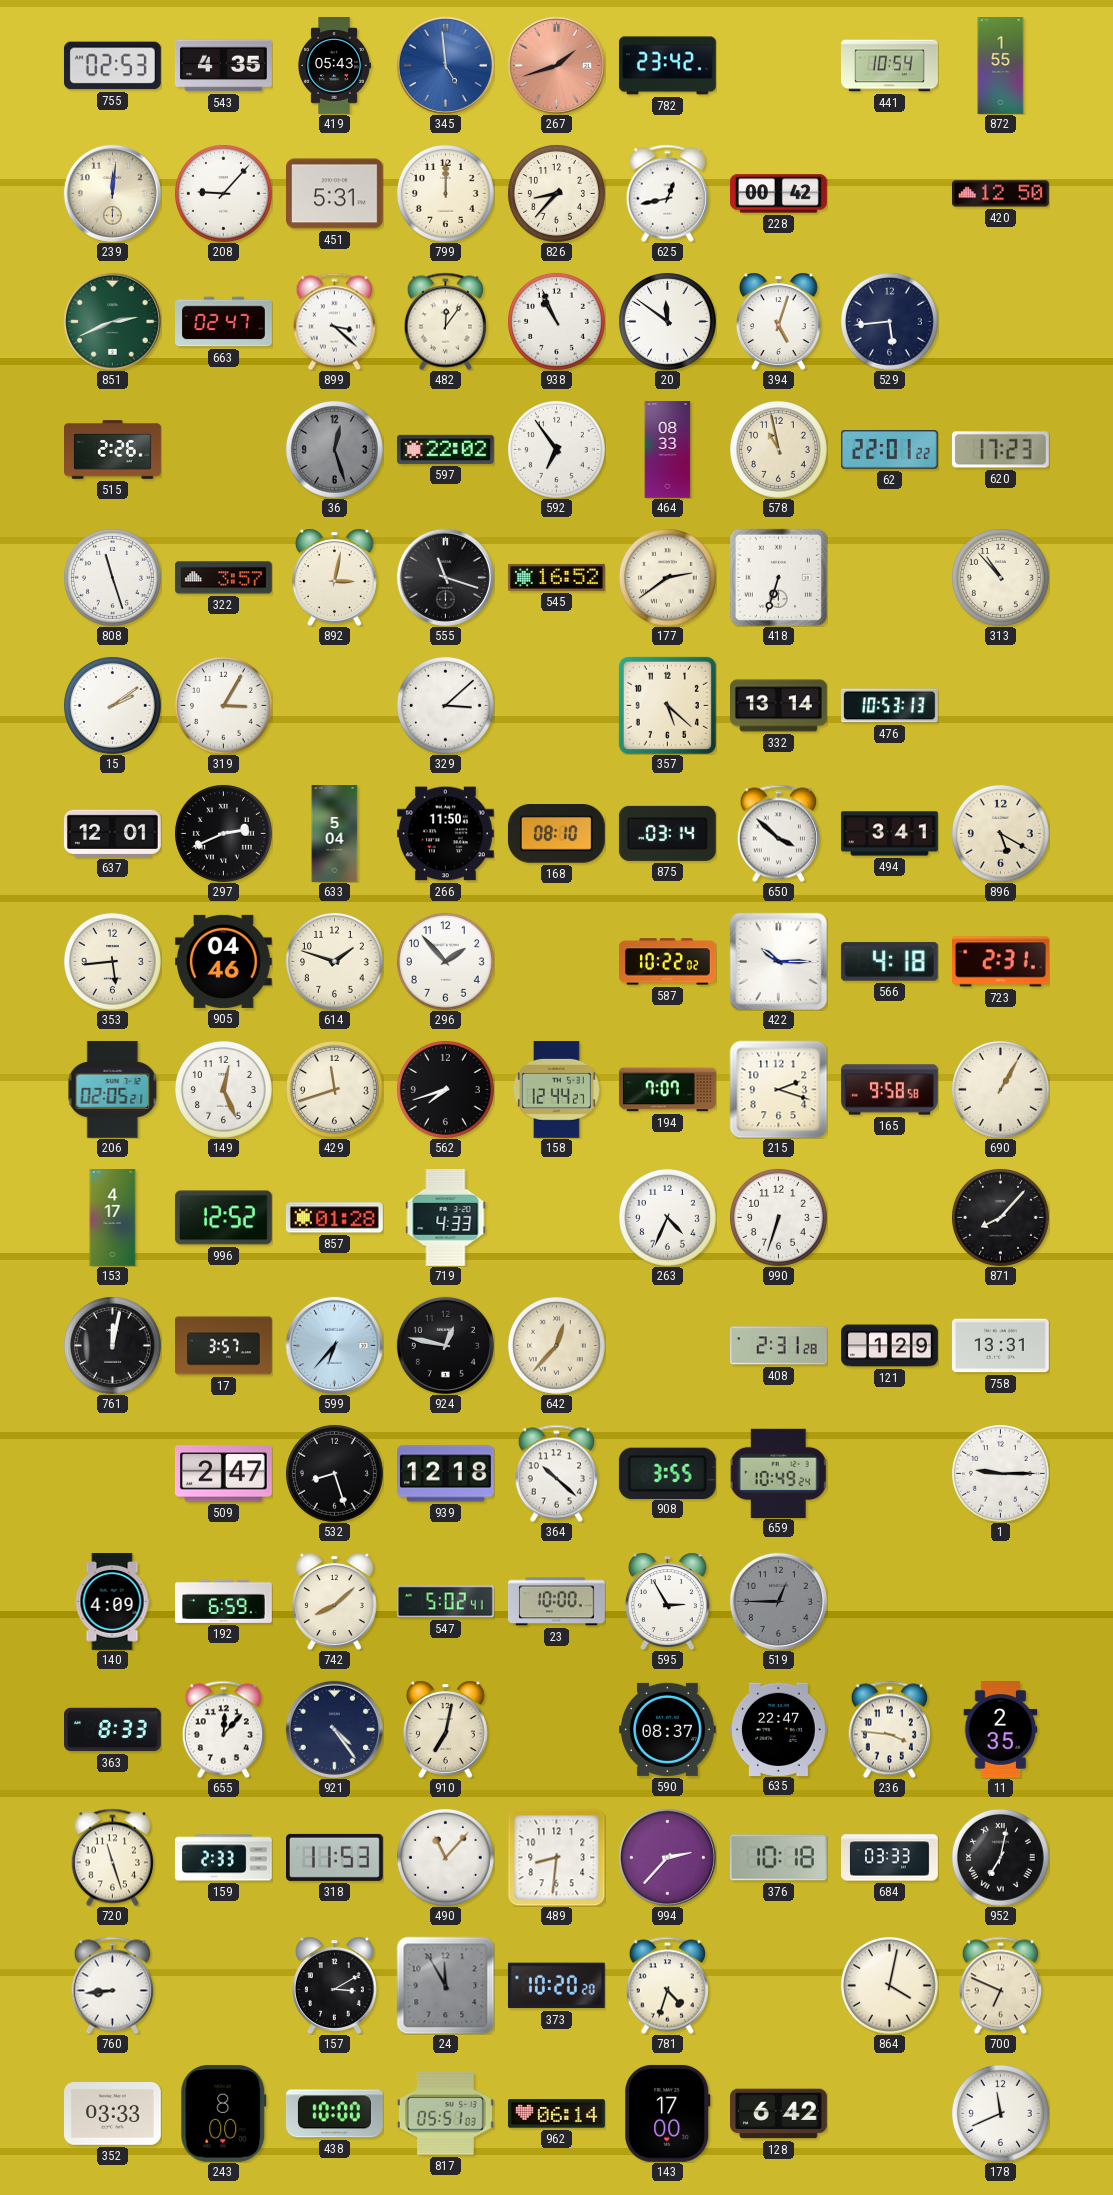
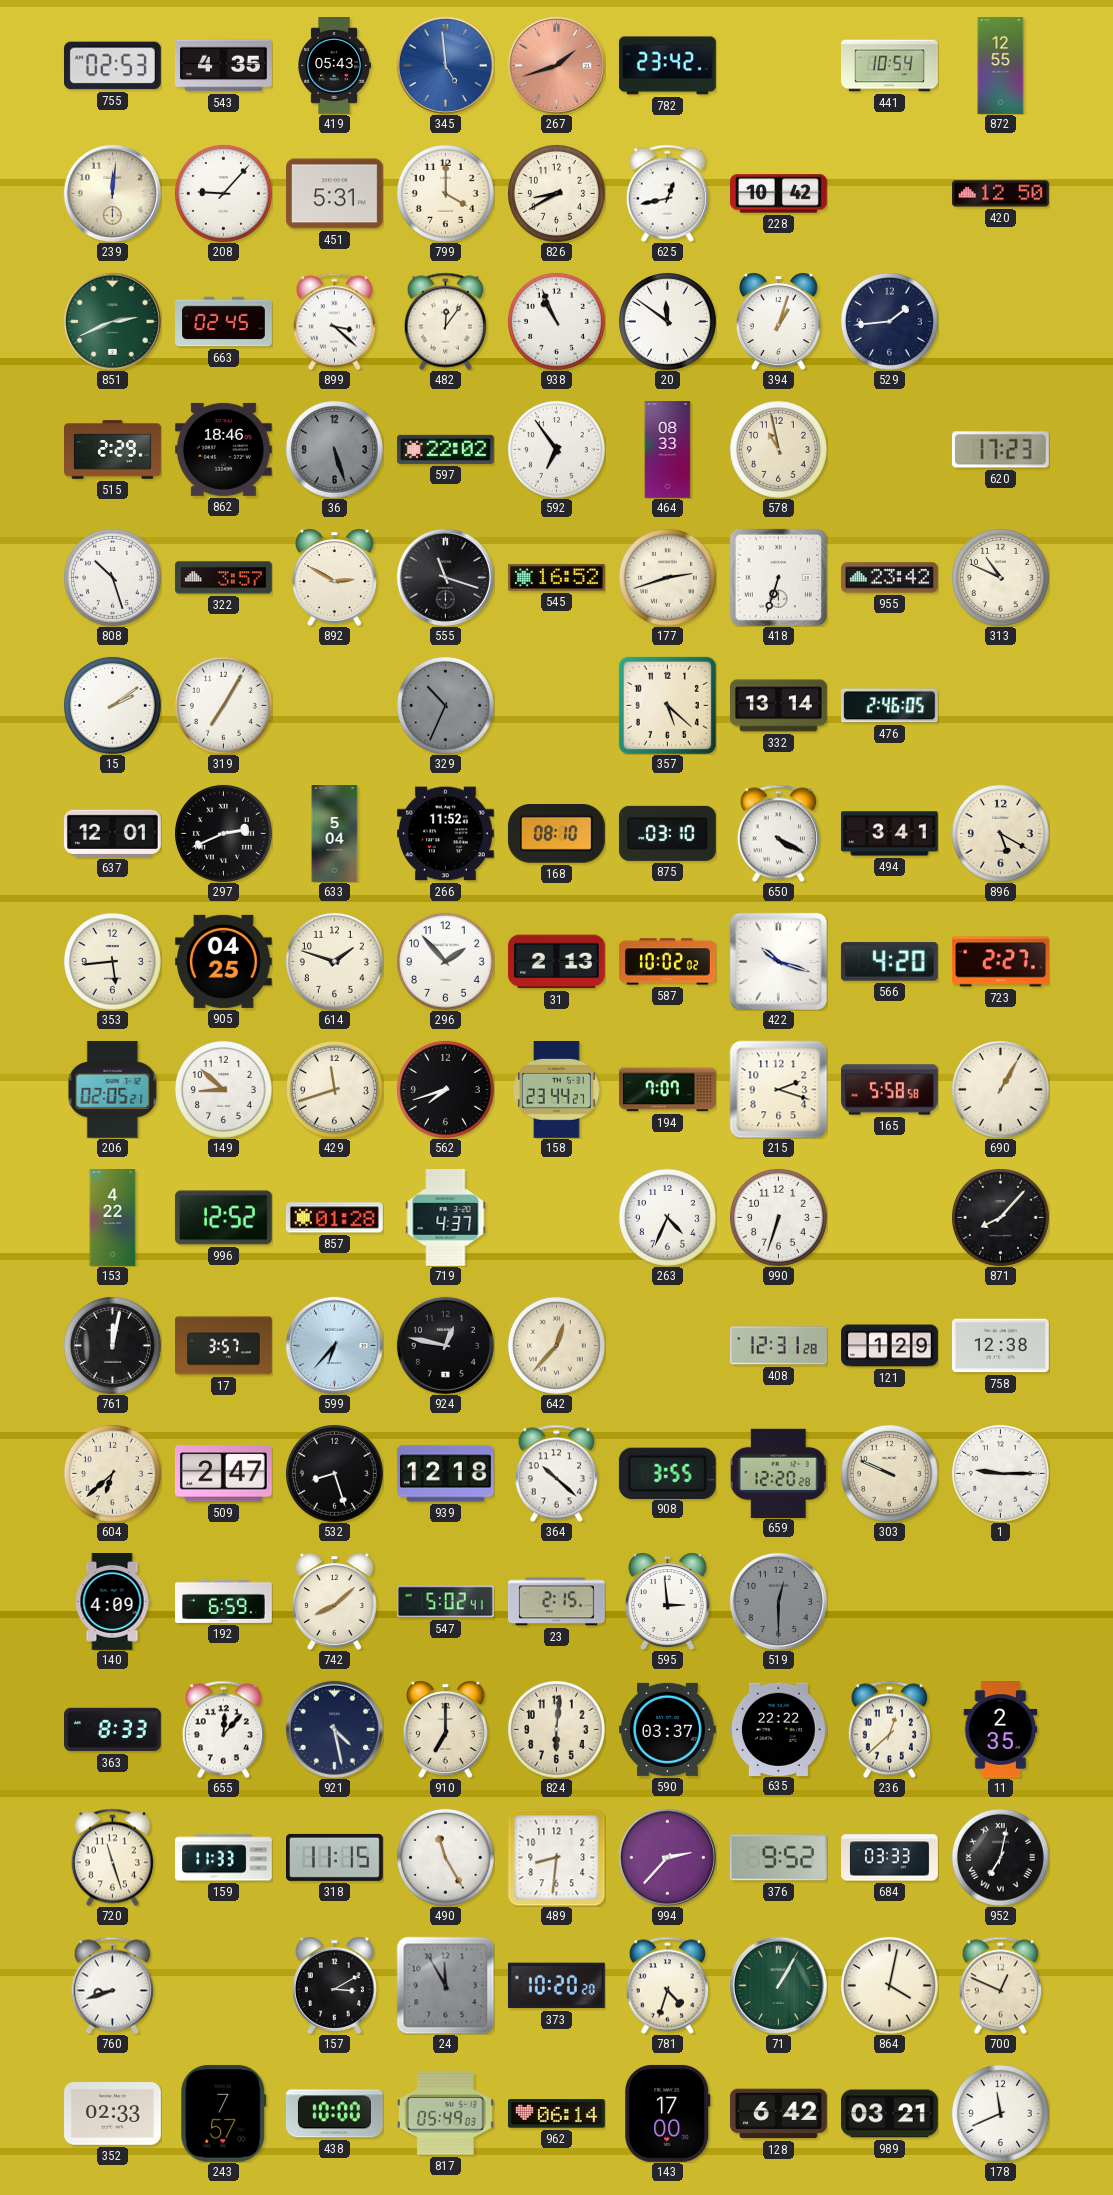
872: 1:55 -> 12:55
799: 12:00 -> 4:00
826: 8:37 -> 8:40
228: 00:42 -> 10:42
663: 02:47 -> 02:45
394: 5:03 -> 1:03
529: 5:44 -> 1:44
515: 2:26 -> 2:29
862: none -> 18:46
36: 12:27 -> 5:27
62: 22:01 -> none
808: 11:27 -> 10:27
892: 3:02 -> 2:50
177: 2:39 -> 2:42
955: none -> 23:42
313: 10:53 -> 10:49
319: 3:05 -> 7:05
329: 3:08 -> 10:34
329 dial: white -> grey
476: 10:53 -> 2:46
266: 11:50 -> 11:52
875: 03:14 -> 03:10
650: 3:52 -> 4:20
905: 04:46 -> 04:25
31: none -> 2:13
587: 10:22 -> 10:02
422: 10:15 -> 10:18
566: 4:18 -> 4:20
723: 2:31 -> 2:27
149: 12:26 -> 8:52
158: 12:44 -> 23:44
165: 9:58 -> 5:58
153: 4:17 -> 4:22
719: 4:33 -> 4:37
408: 2:31 -> 12:31
758: 13:31 -> 12:38
604: none -> 6:38
659: 10:49 -> 12:20
303: none -> 9:49
23: 10:00 -> 2:15
595: 2:55 -> 2:59
519: 12:45 -> 12:30
921: 4:24 -> 4:28
910: 7:02 -> 7:00
824: none -> 6:01
590: 08:37 -> 03:37
635: 22:47 -> 22:22
236: 3:46 -> 12:38
159: 2:33 -> 11:33
318: 11:53 -> 11:15
490: 11:07 -> 11:25
376: 10:18 -> 9:52
760: 8:44 -> 8:42
71: none -> 1:05
700: 6:49 -> 12:49
352: 03:33 -> 02:33
243: 8:00 -> 7:57
817: 05:51 -> 05:49
989: none -> 03:21
